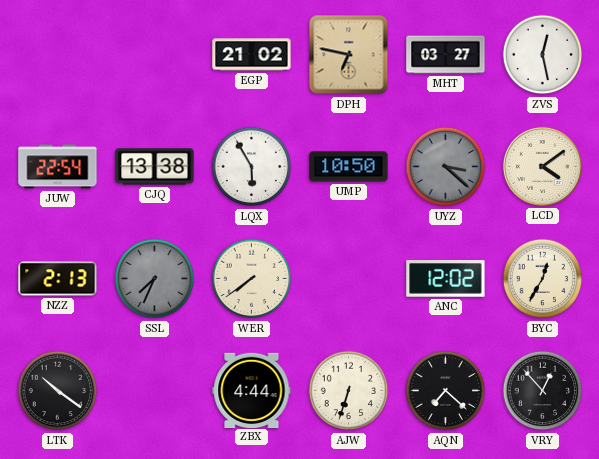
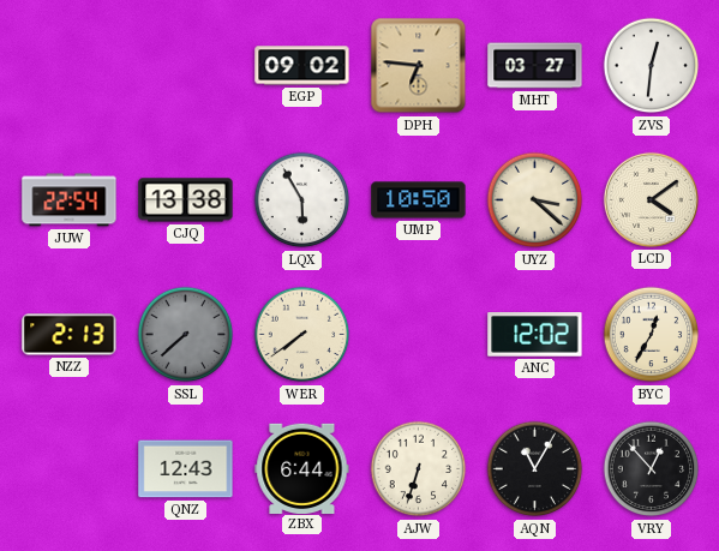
EGP: 21:02 -> 09:02
DPH: 6:47 -> 6:46
ZVS: 12:28 -> 12:31
UYZ dial: grey -> cream
SSL: 7:34 -> 7:38
LTK: 10:21 -> none
QNZ: none -> 12:43
ZBX: 4:44 -> 6:44
AQN: 7:22 -> 11:05
